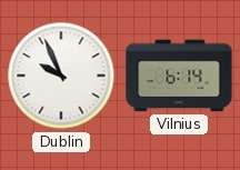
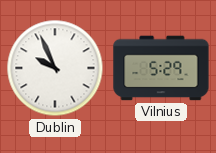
Vilnius: 6:14 -> 5:29
